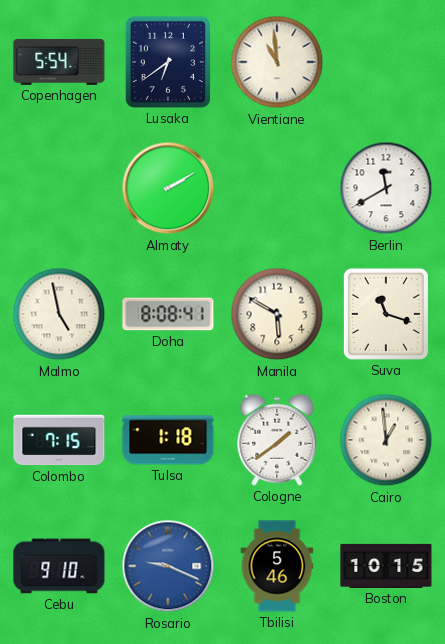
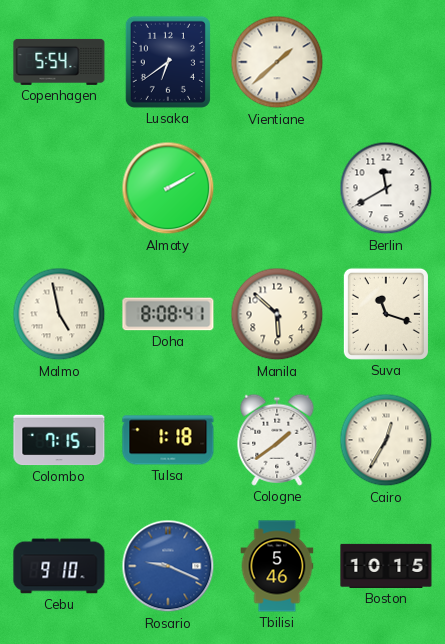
Vientiane: 10:59 -> 1:38
Manila: 5:50 -> 5:52
Cairo: 12:59 -> 12:35
